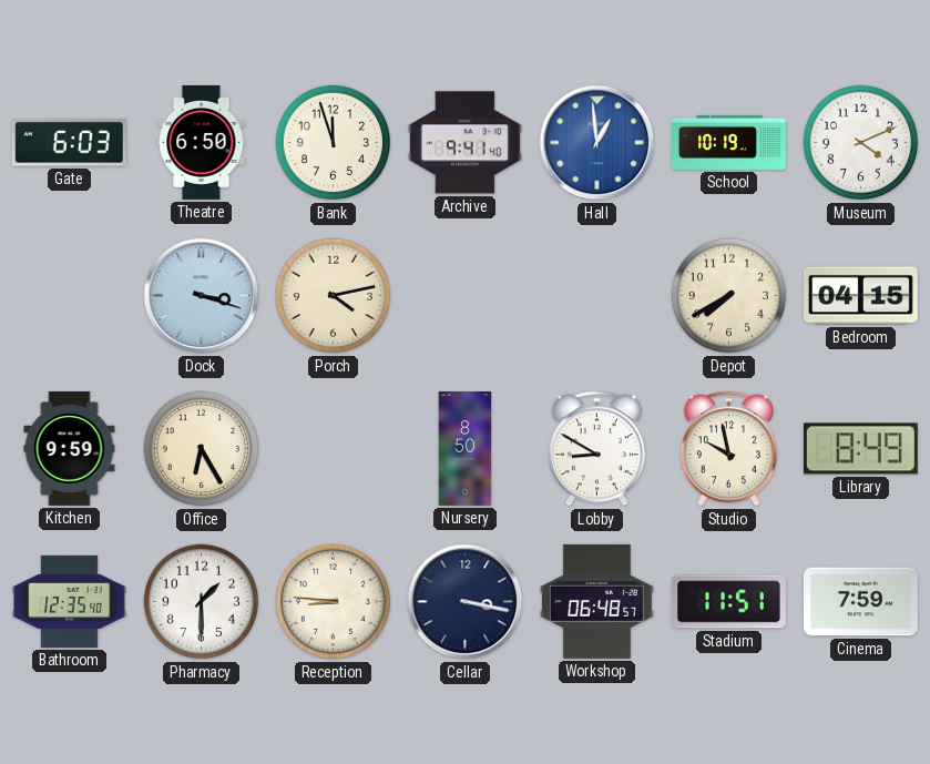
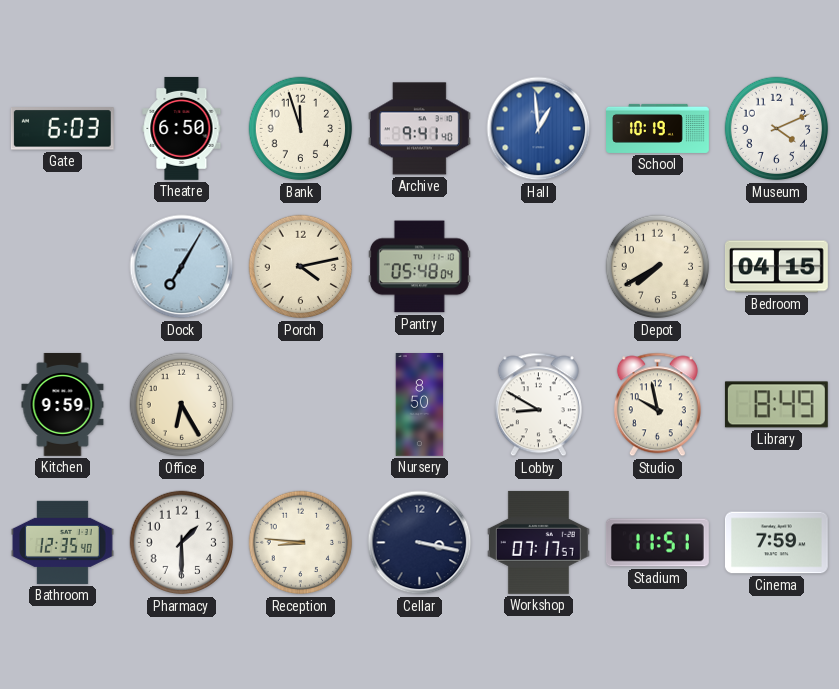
Dock: 3:18 -> 7:05
Pantry: none -> 05:48
Workshop: 06:48 -> 07:17
